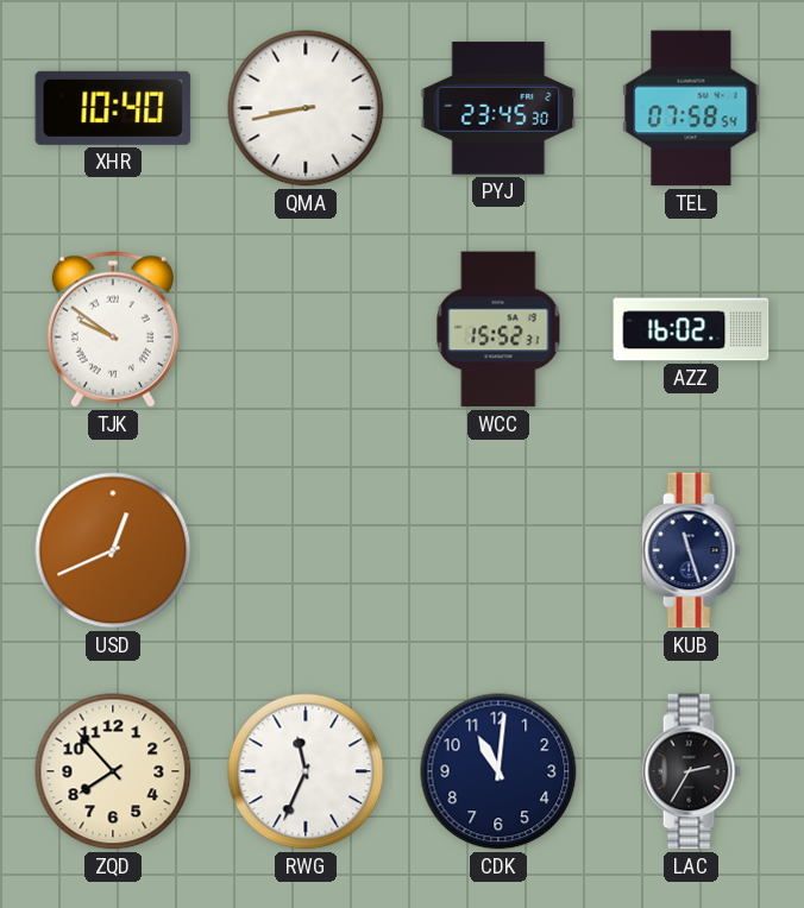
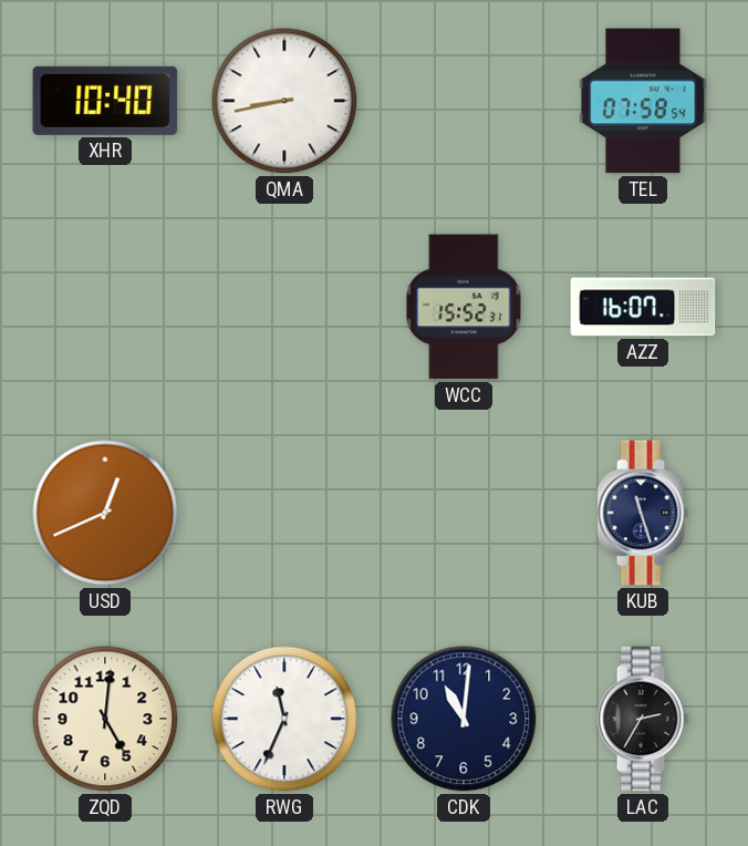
PYJ: 23:45 -> none
TJK: 9:51 -> none
AZZ: 16:02 -> 16:07
ZQD: 7:53 -> 5:01
